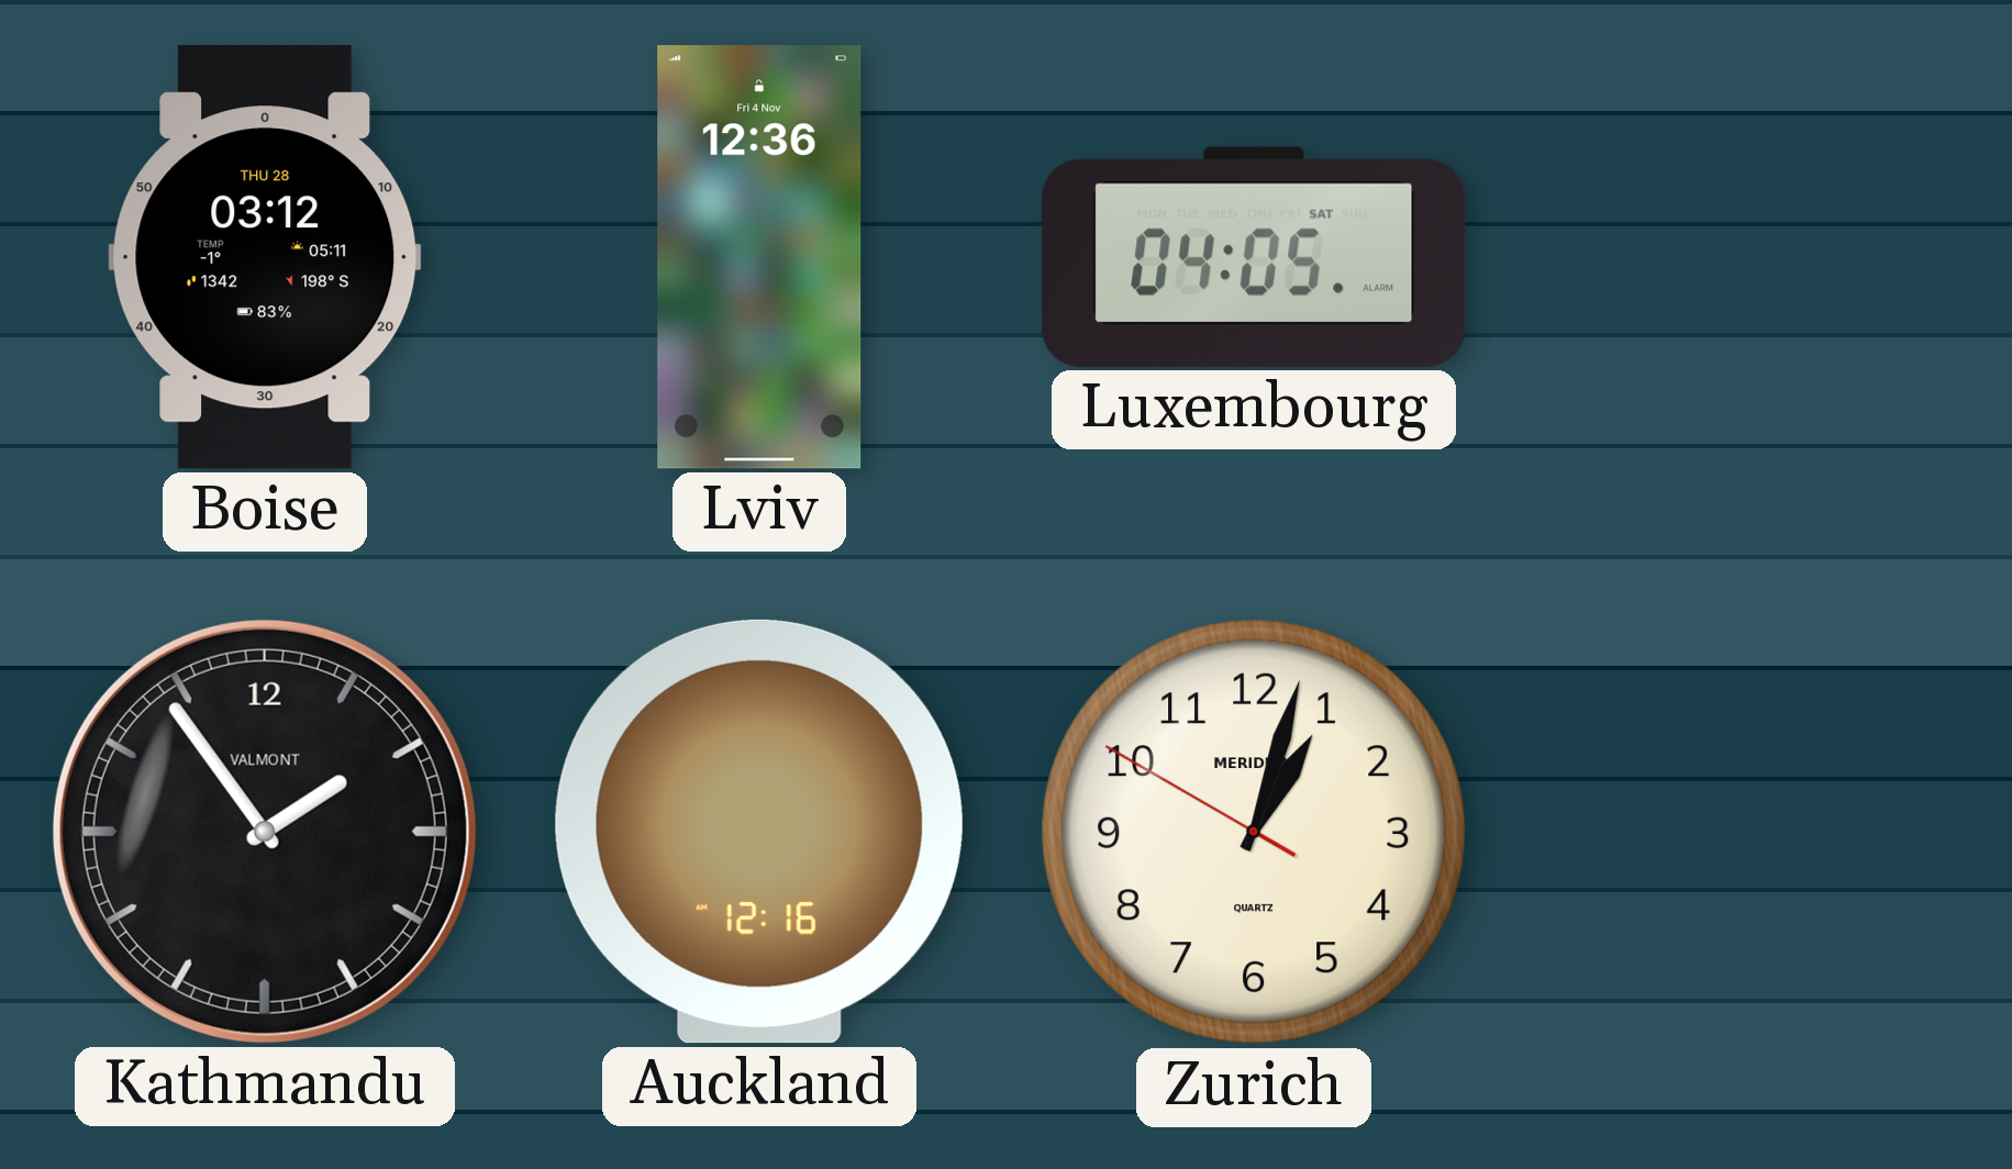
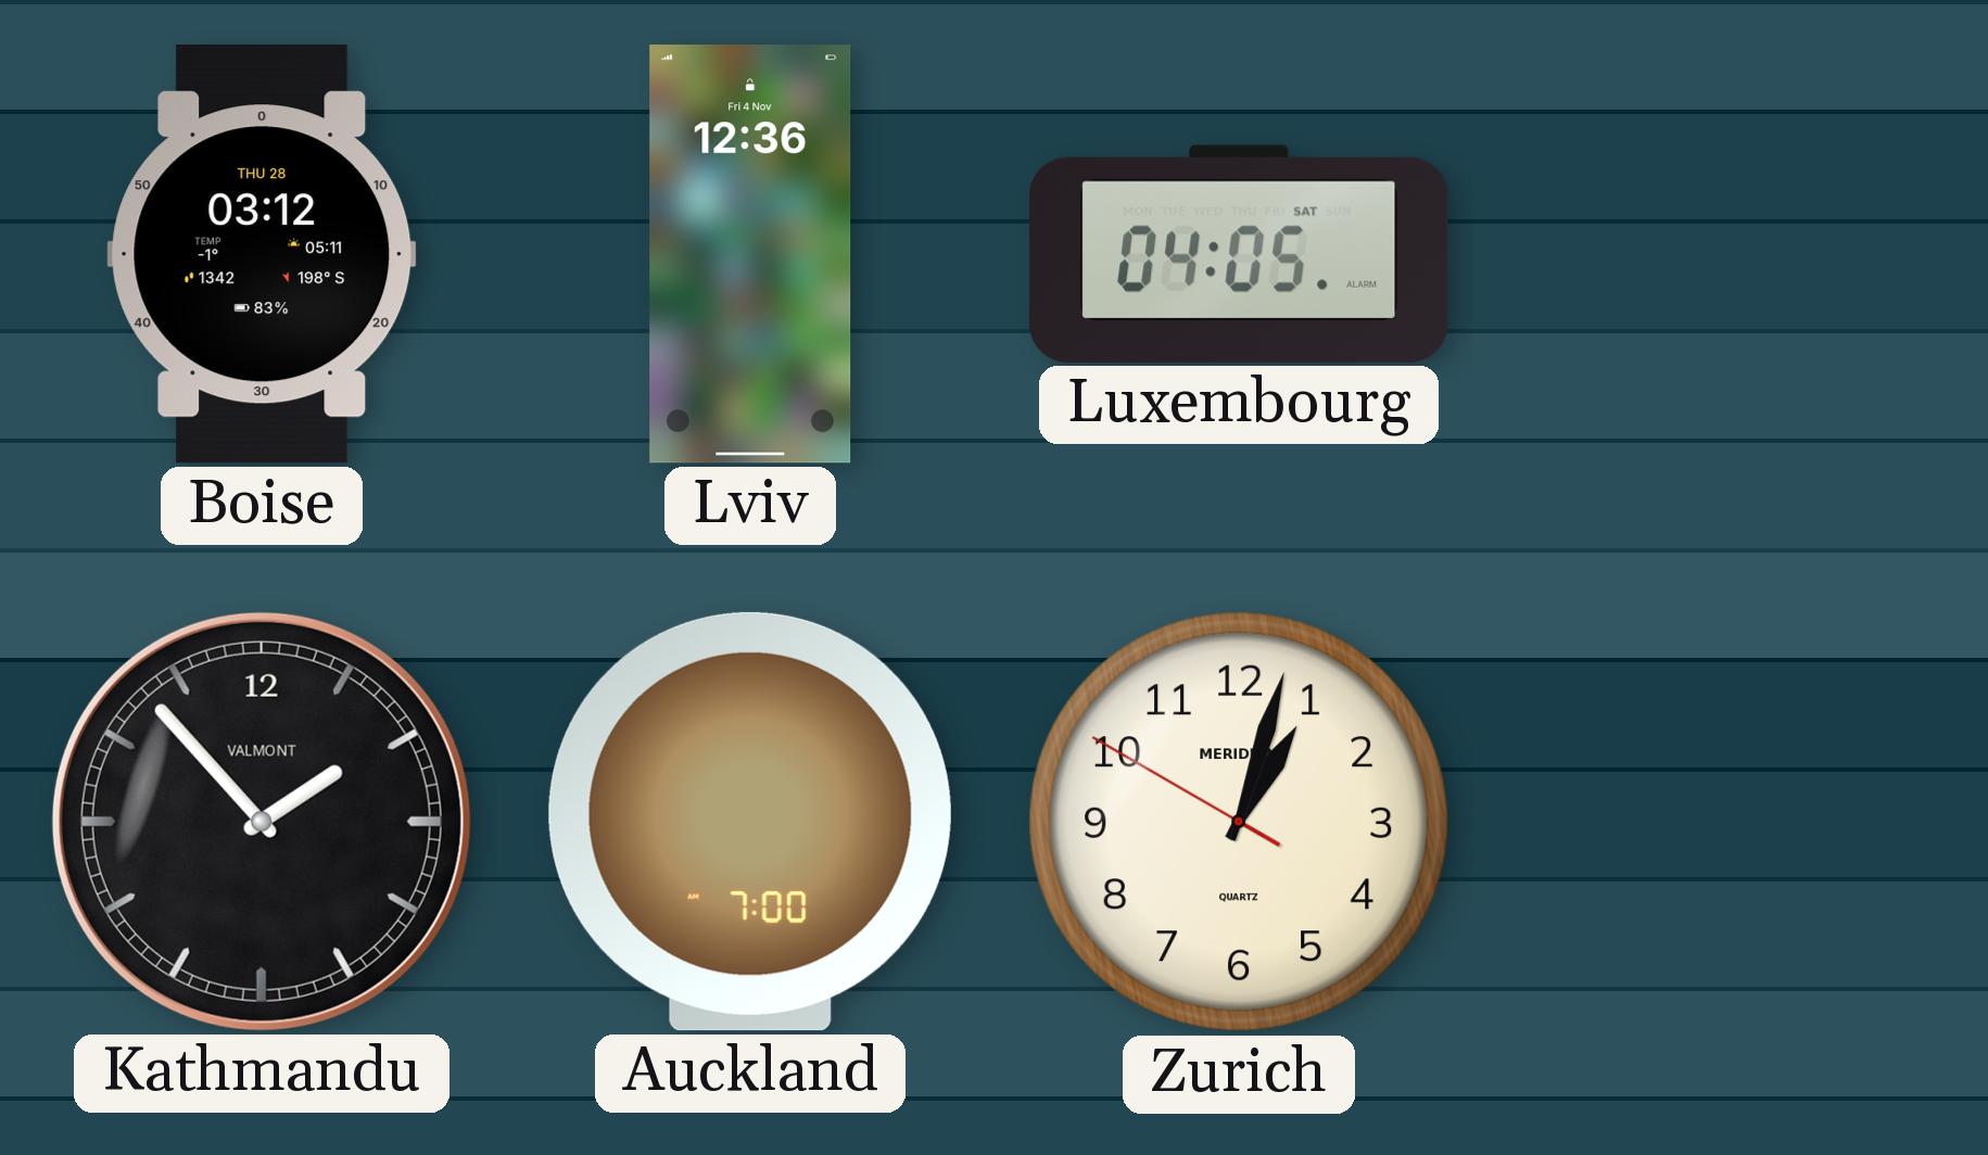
Kathmandu: 1:54 -> 1:53
Auckland: 12:16 -> 7:00
